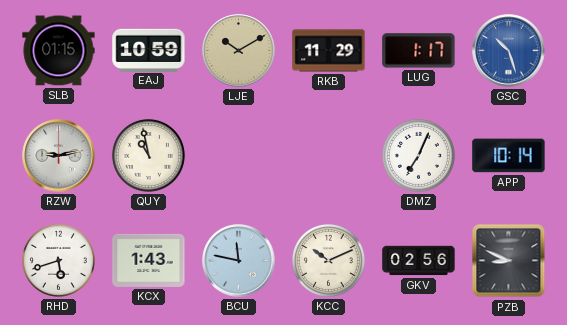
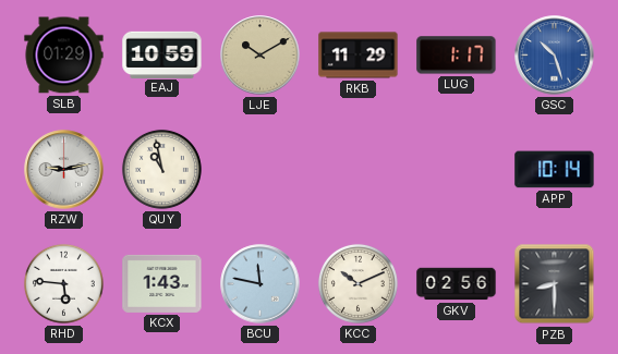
SLB: 01:15 -> 01:29
DMZ: 7:04 -> none
RHD: 5:42 -> 5:46
PZB: 8:49 -> 8:30
